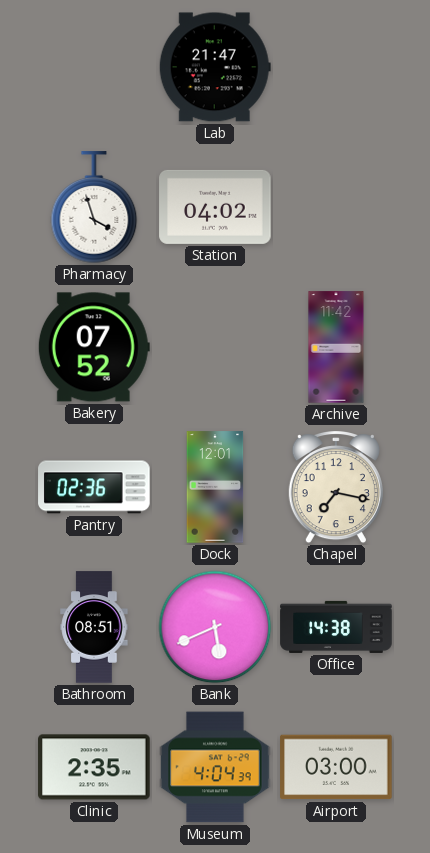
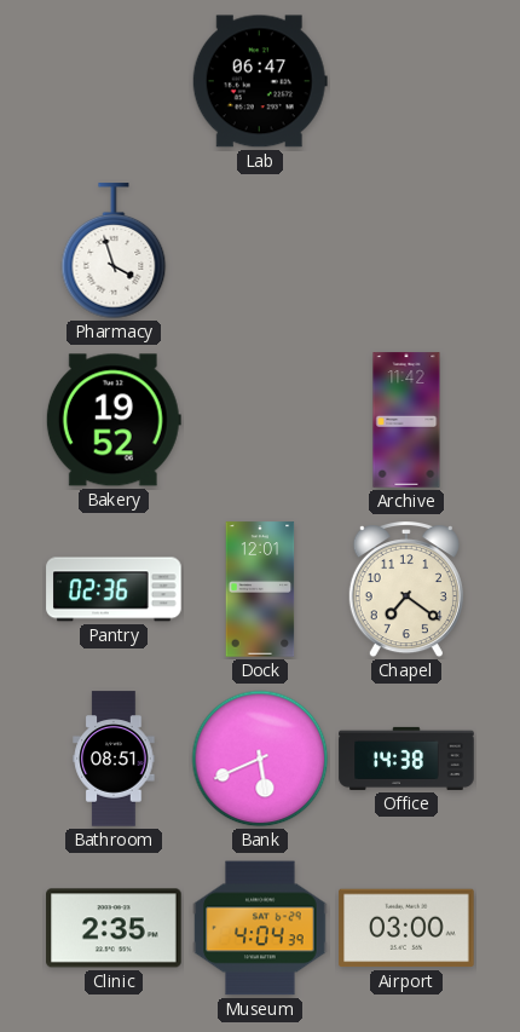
Lab: 21:47 -> 06:47
Station: 04:02 -> none
Bakery: 07:52 -> 19:52
Chapel: 7:17 -> 7:21
